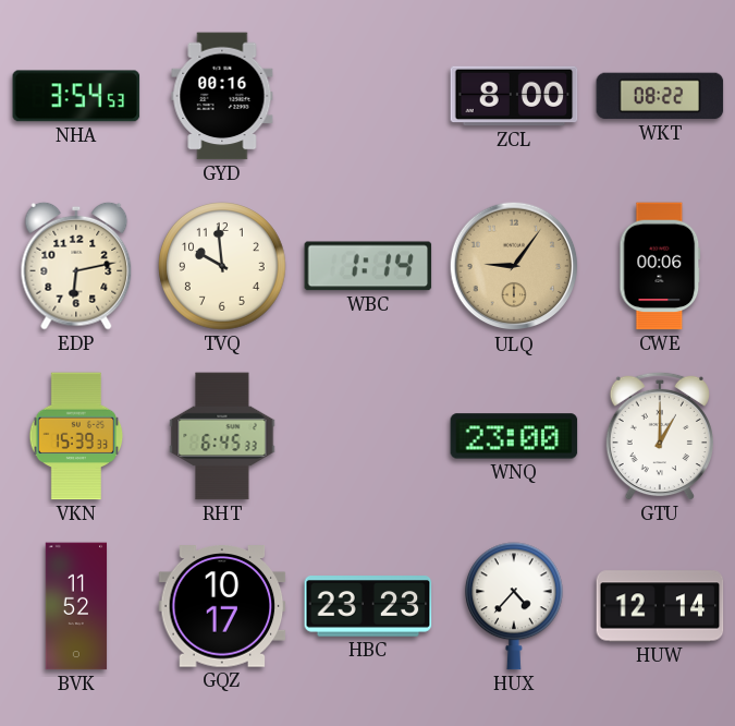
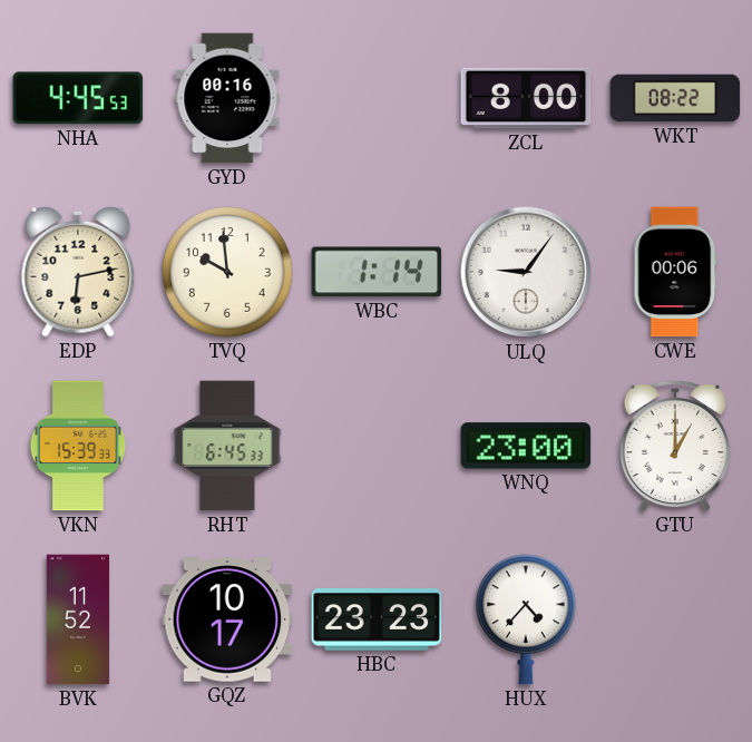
NHA: 3:54 -> 4:45
ULQ dial: champagne -> white
HUW: 12:14 -> none
